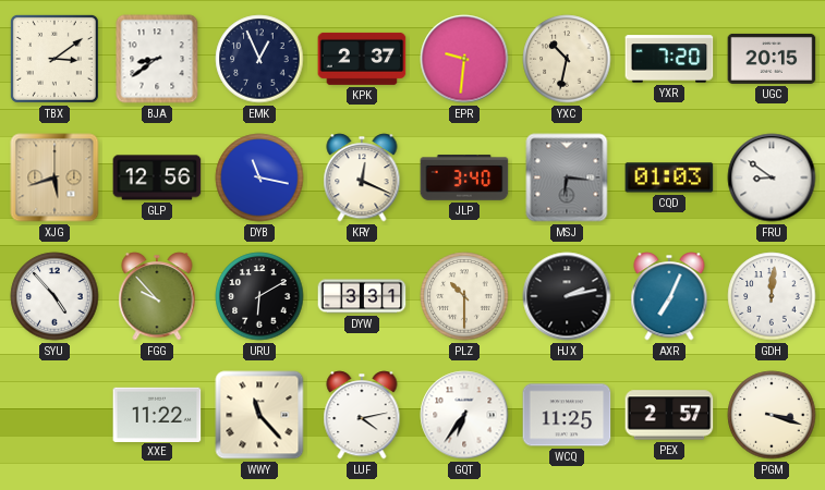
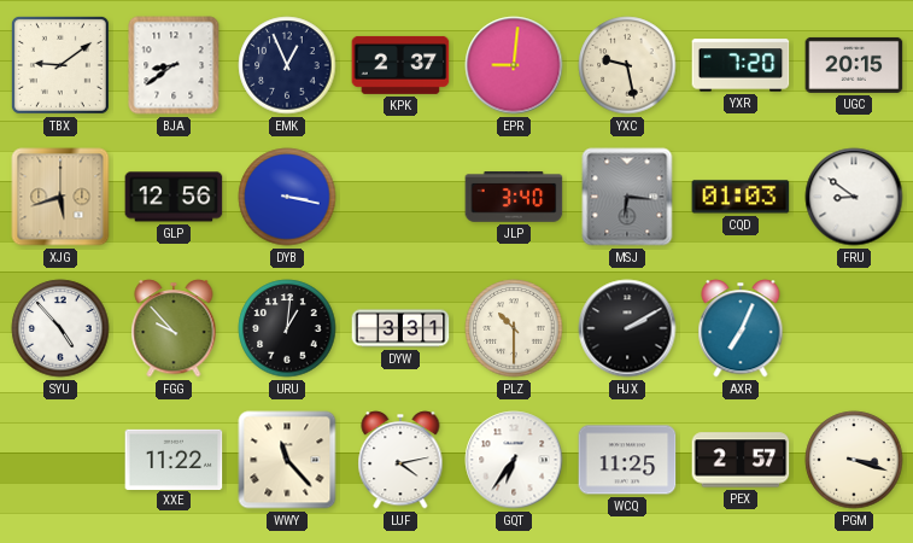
TBX: 3:09 -> 9:09
EPR: 9:31 -> 9:01
YXC: 10:32 -> 9:28
DYB: 11:17 -> 3:17
KRY: 12:19 -> none
URU: 6:10 -> 1:01
HJX: 2:13 -> 2:10
GDH: 12:01 -> none
